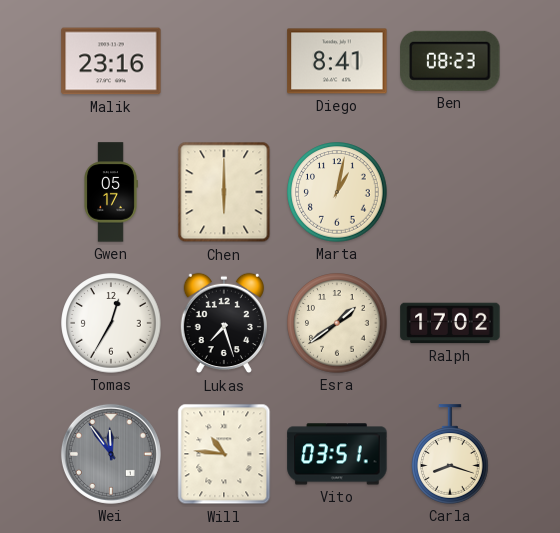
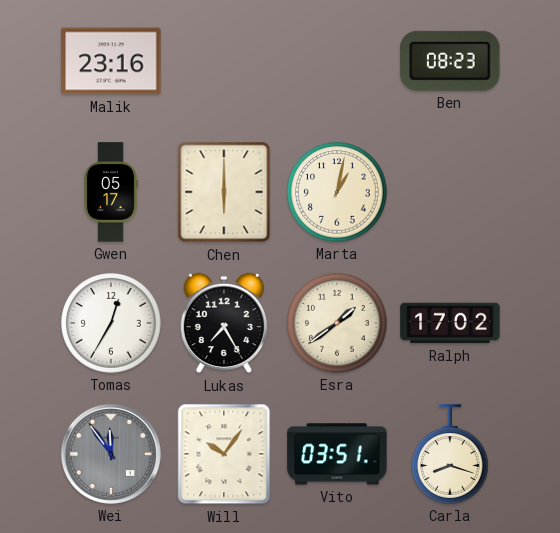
Diego: 8:41 -> none
Lukas: 7:27 -> 7:25
Will: 10:46 -> 10:06
